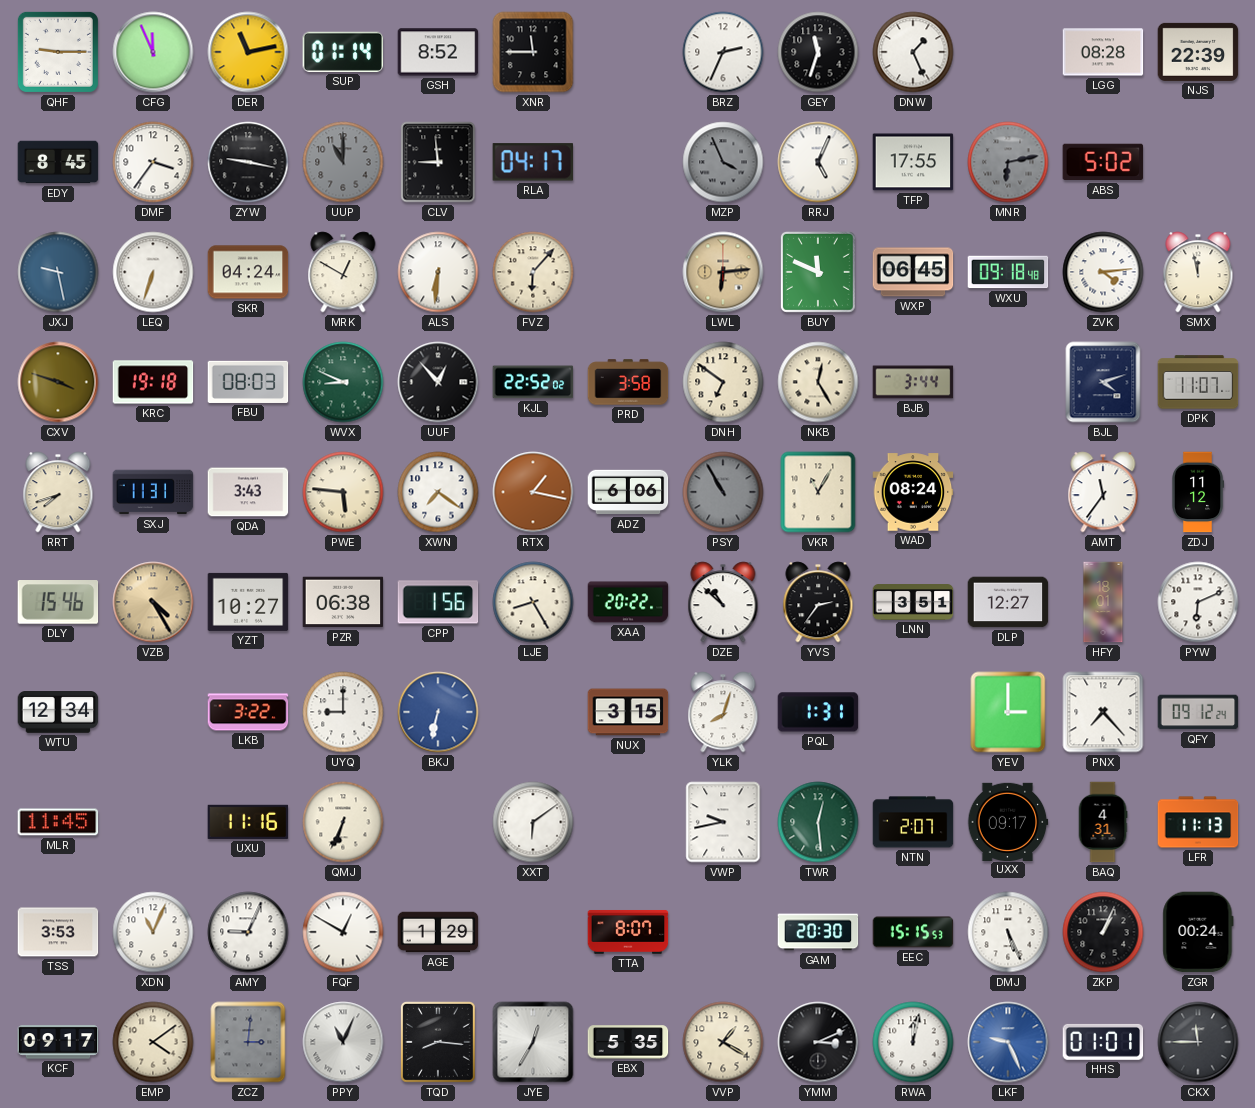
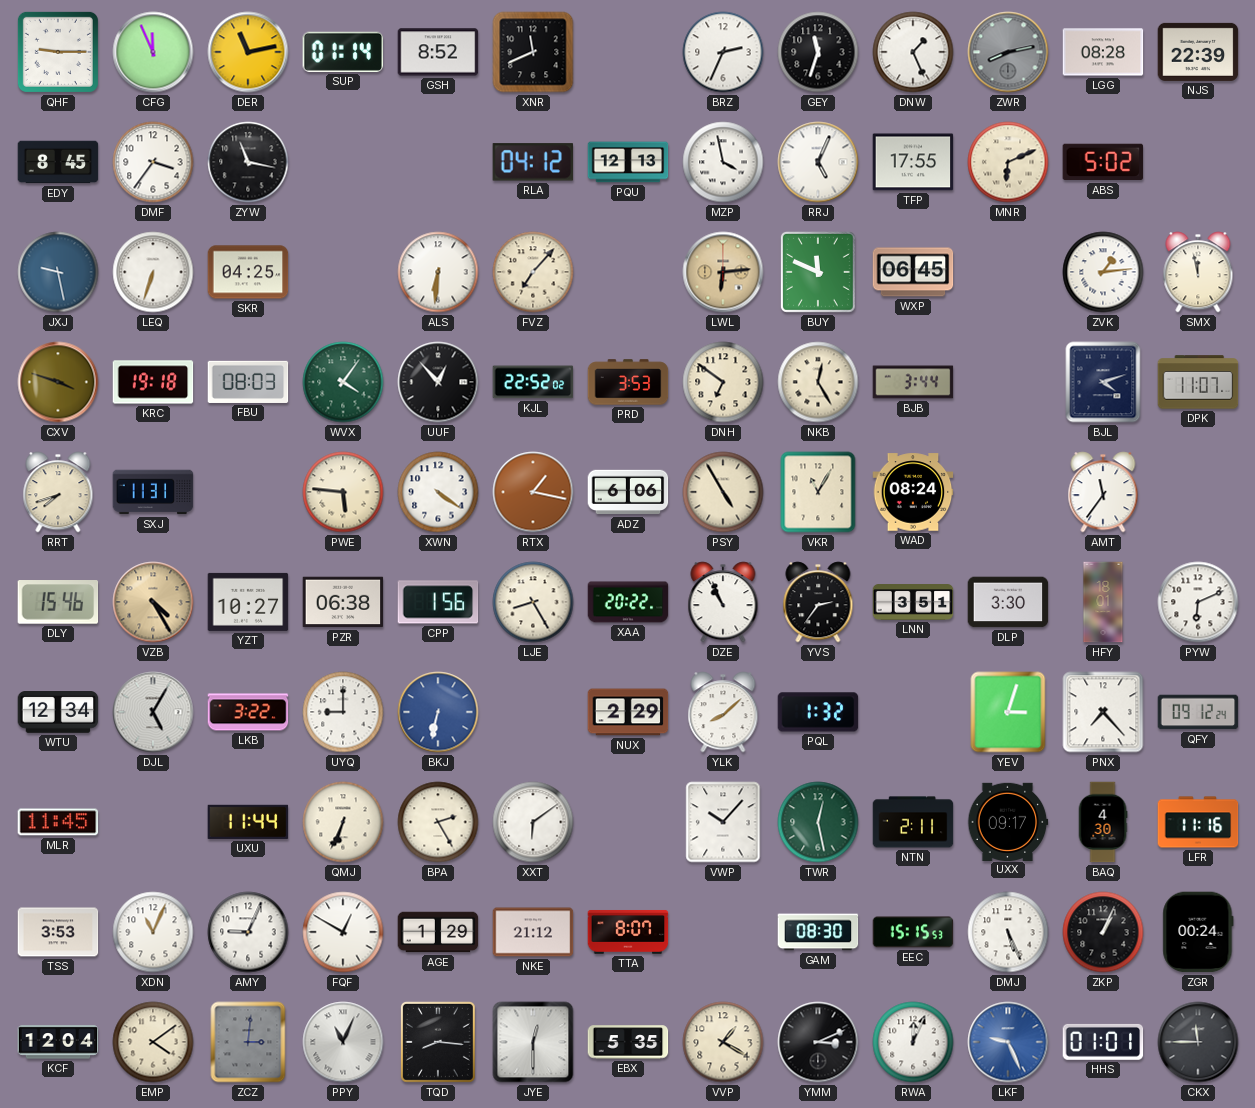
XNR: 11:45 -> 11:41
ZWR: none -> 8:13
ZYW: 9:17 -> 11:17
UUP: 11:00 -> none
CLV: 8:59 -> none
RLA: 04:17 -> 04:12
PQU: none -> 12:13
MZP: 3:56 -> 3:58
MZP dial: grey -> white
MNR: 6:13 -> 6:11
MNR dial: grey -> cream
SKR: 04:24 -> 04:25
MRK: 12:50 -> none
FVZ: 6:07 -> 7:07
WXU: 09:18 -> none
ZVK: 4:14 -> 1:14
WVX: 8:49 -> 4:06
PRD: 3:58 -> 3:53
QDA: 3:43 -> none
XWN: 7:21 -> 4:21
PSY: 10:55 -> 4:55
PSY dial: grey -> cream
ZDJ: 11:12 -> none
DZE: 10:52 -> 10:56
DLP: 12:27 -> 3:30
DJL: none -> 5:05
NUX: 3:15 -> 2:29
YLK: 8:03 -> 8:08
PQL: 1:31 -> 1:32
YEV: 3:00 -> 3:03
UXU: 11:16 -> 11:44
BPA: none -> 2:25
VWP: 9:43 -> 10:07
TWR: 12:29 -> 12:28
NTN: 2:07 -> 2:11
BAQ: 4:31 -> 4:30
LFR: 11:13 -> 11:16
NKE: none -> 21:12
GAM: 20:30 -> 08:30
KCF: 09:17 -> 12:04
JYE: 12:35 -> 12:30
RWA: 12:02 -> 12:04
